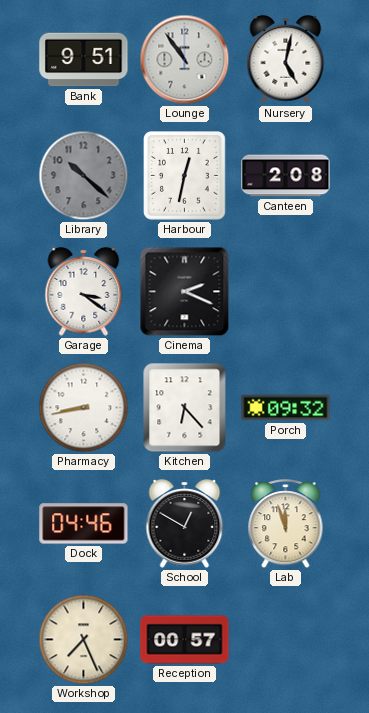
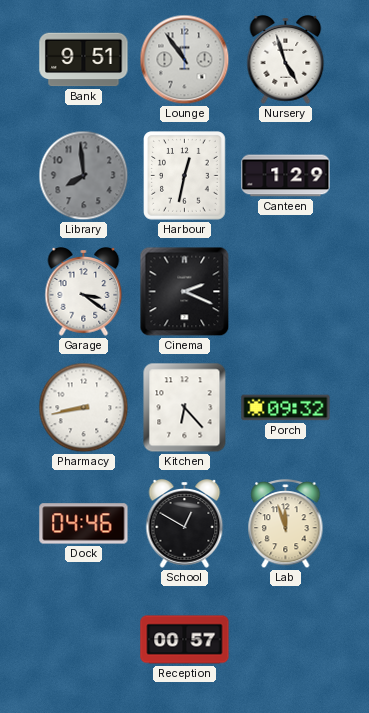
Nursery: 5:02 -> 4:57
Library: 10:22 -> 7:59
Canteen: 2:08 -> 1:29
Workshop: 7:26 -> none
